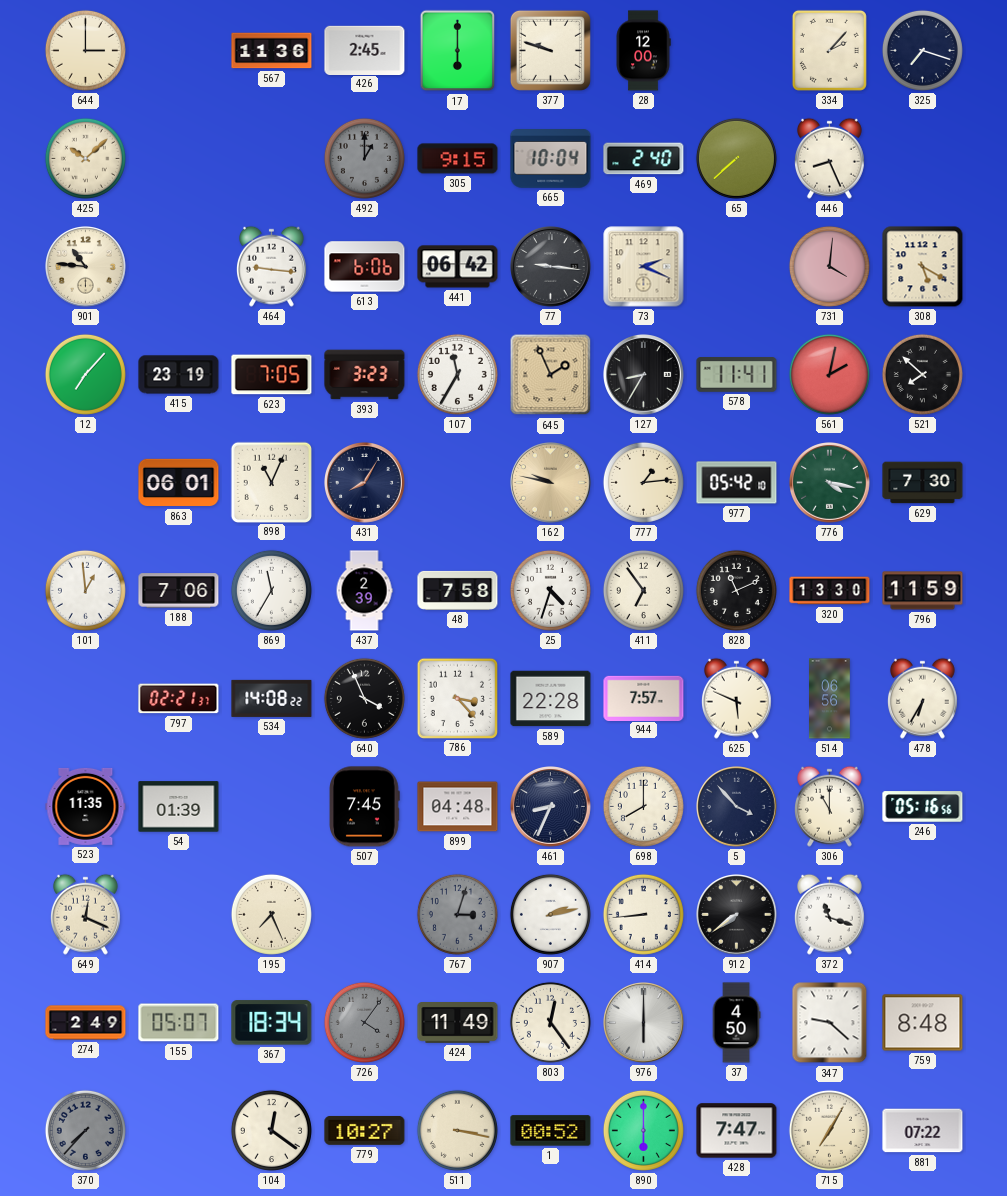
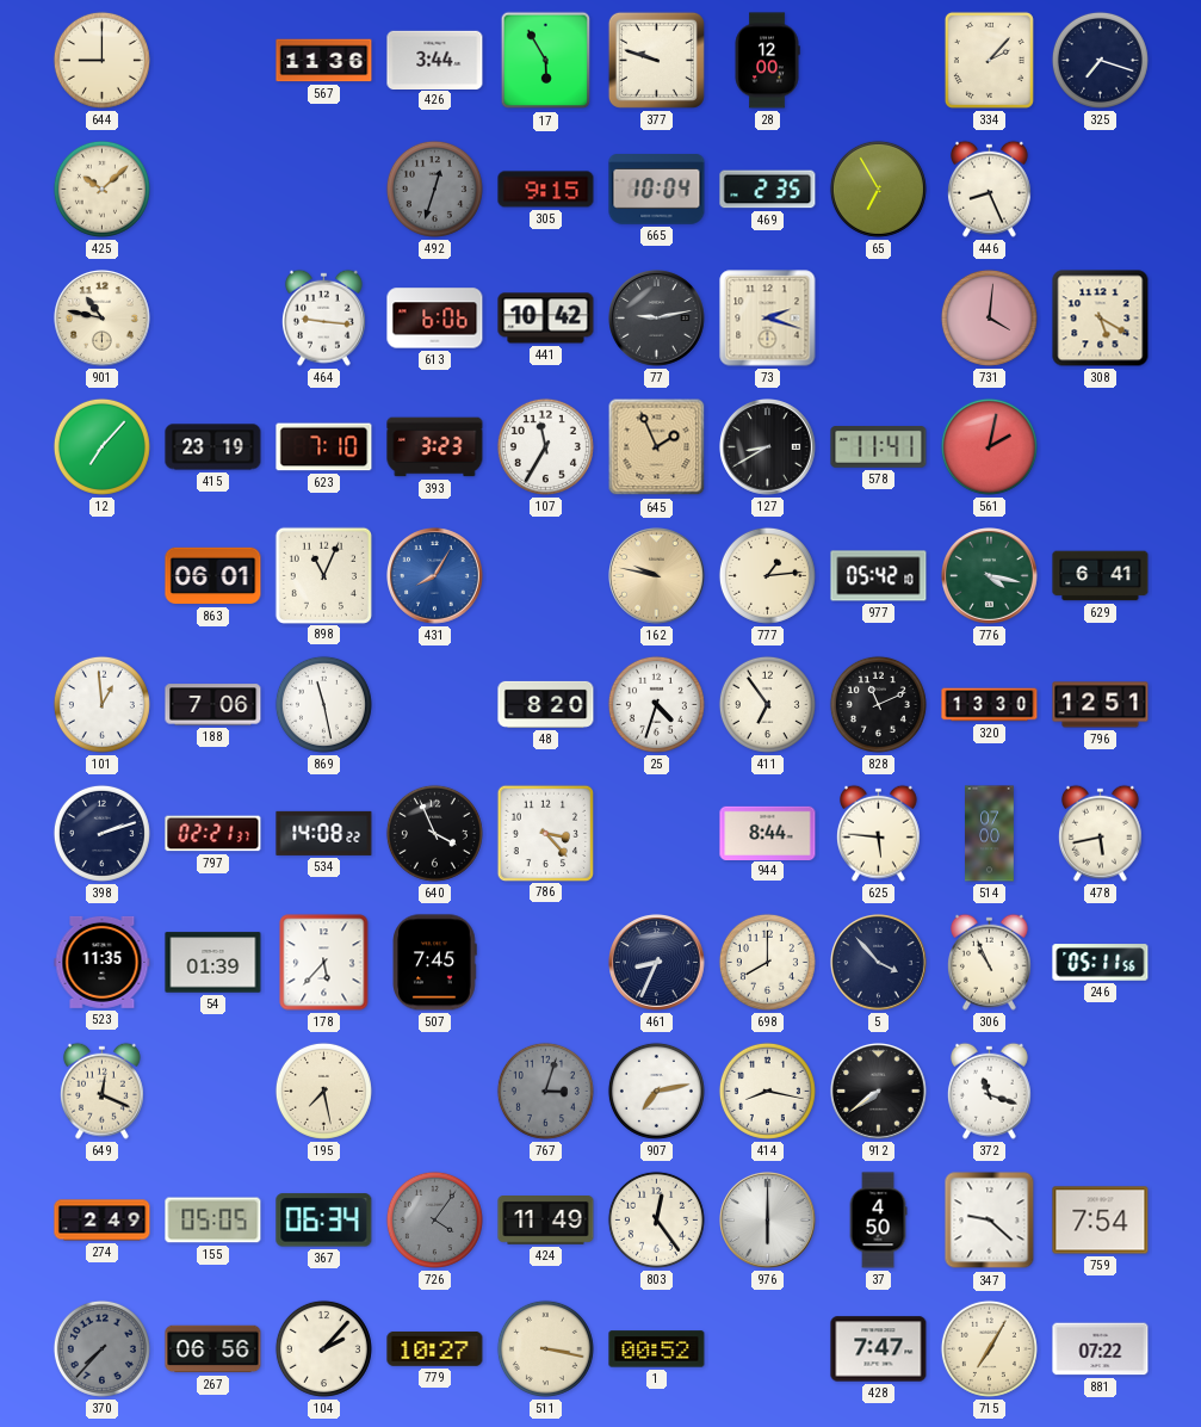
644: 3:00 -> 9:00
426: 2:45 -> 3:44
17: 6:00 -> 5:55
492: 1:00 -> 12:33
469: 2:40 -> 2:35
65: 7:38 -> 6:55
901: 10:46 -> 10:47
441: 06:42 -> 10:42
77: 9:16 -> 9:13
73: 2:19 -> 2:18
623: 7:05 -> 7:10
127: 8:35 -> 8:40
521: 7:52 -> none
431 dial: navy -> blue
629: 7:30 -> 6:41
869: 11:35 -> 11:28
437: 2:39 -> none
48: 7:58 -> 8:20
796: 11:59 -> 12:51
398: none -> 2:12
589: 22:28 -> none
944: 7:57 -> 8:44
625: 5:49 -> 5:46
514: 06:56 -> 07:00
478: 6:35 -> 5:43
178: none -> 5:37
899: 04:48 -> none
306: 11:00 -> 10:56
246: 05:16 -> 05:11
195: 7:26 -> 7:28
907: 2:13 -> 7:13
414: 8:44 -> 8:17
155: 05:07 -> 05:05
367: 18:34 -> 06:34
759: 8:48 -> 7:54
267: none -> 06:56
104: 12:21 -> 2:07
890: 6:00 -> none
